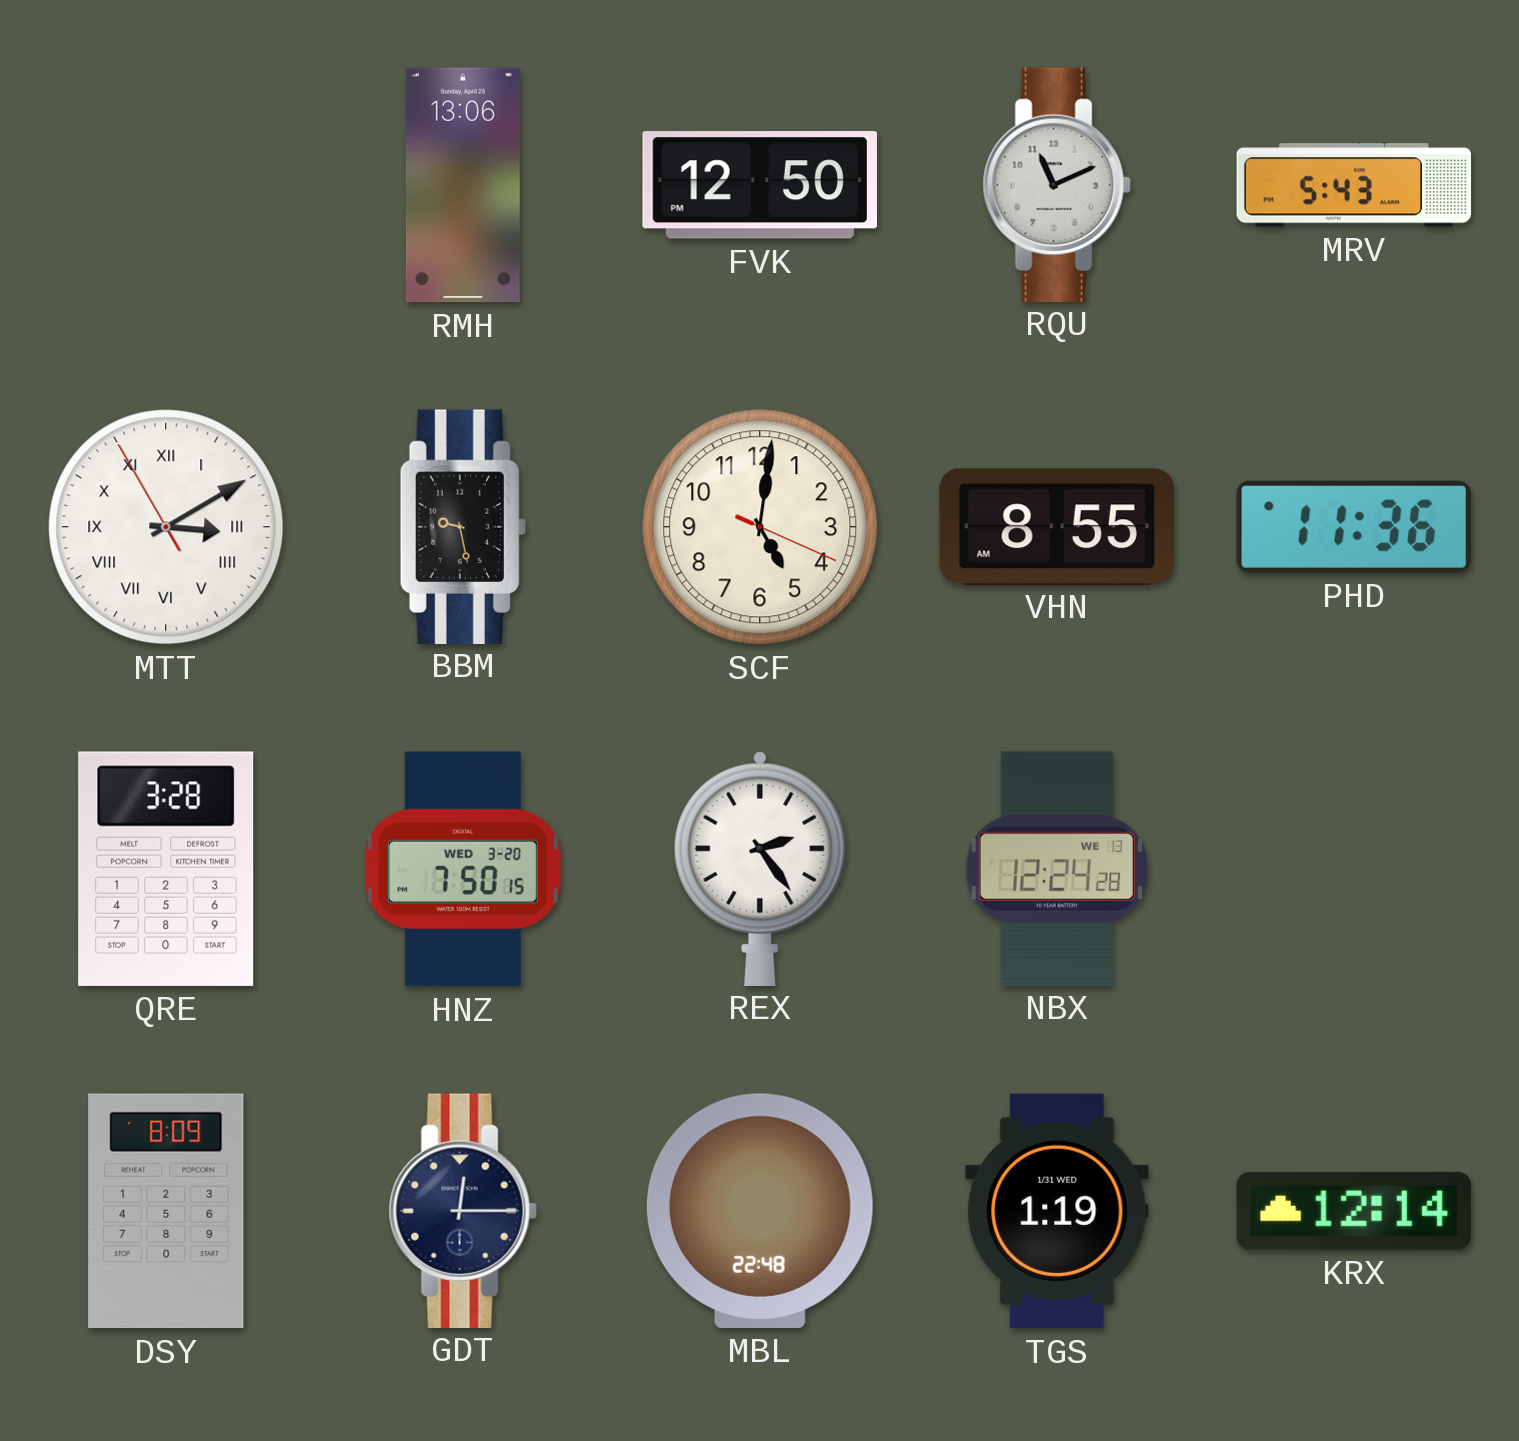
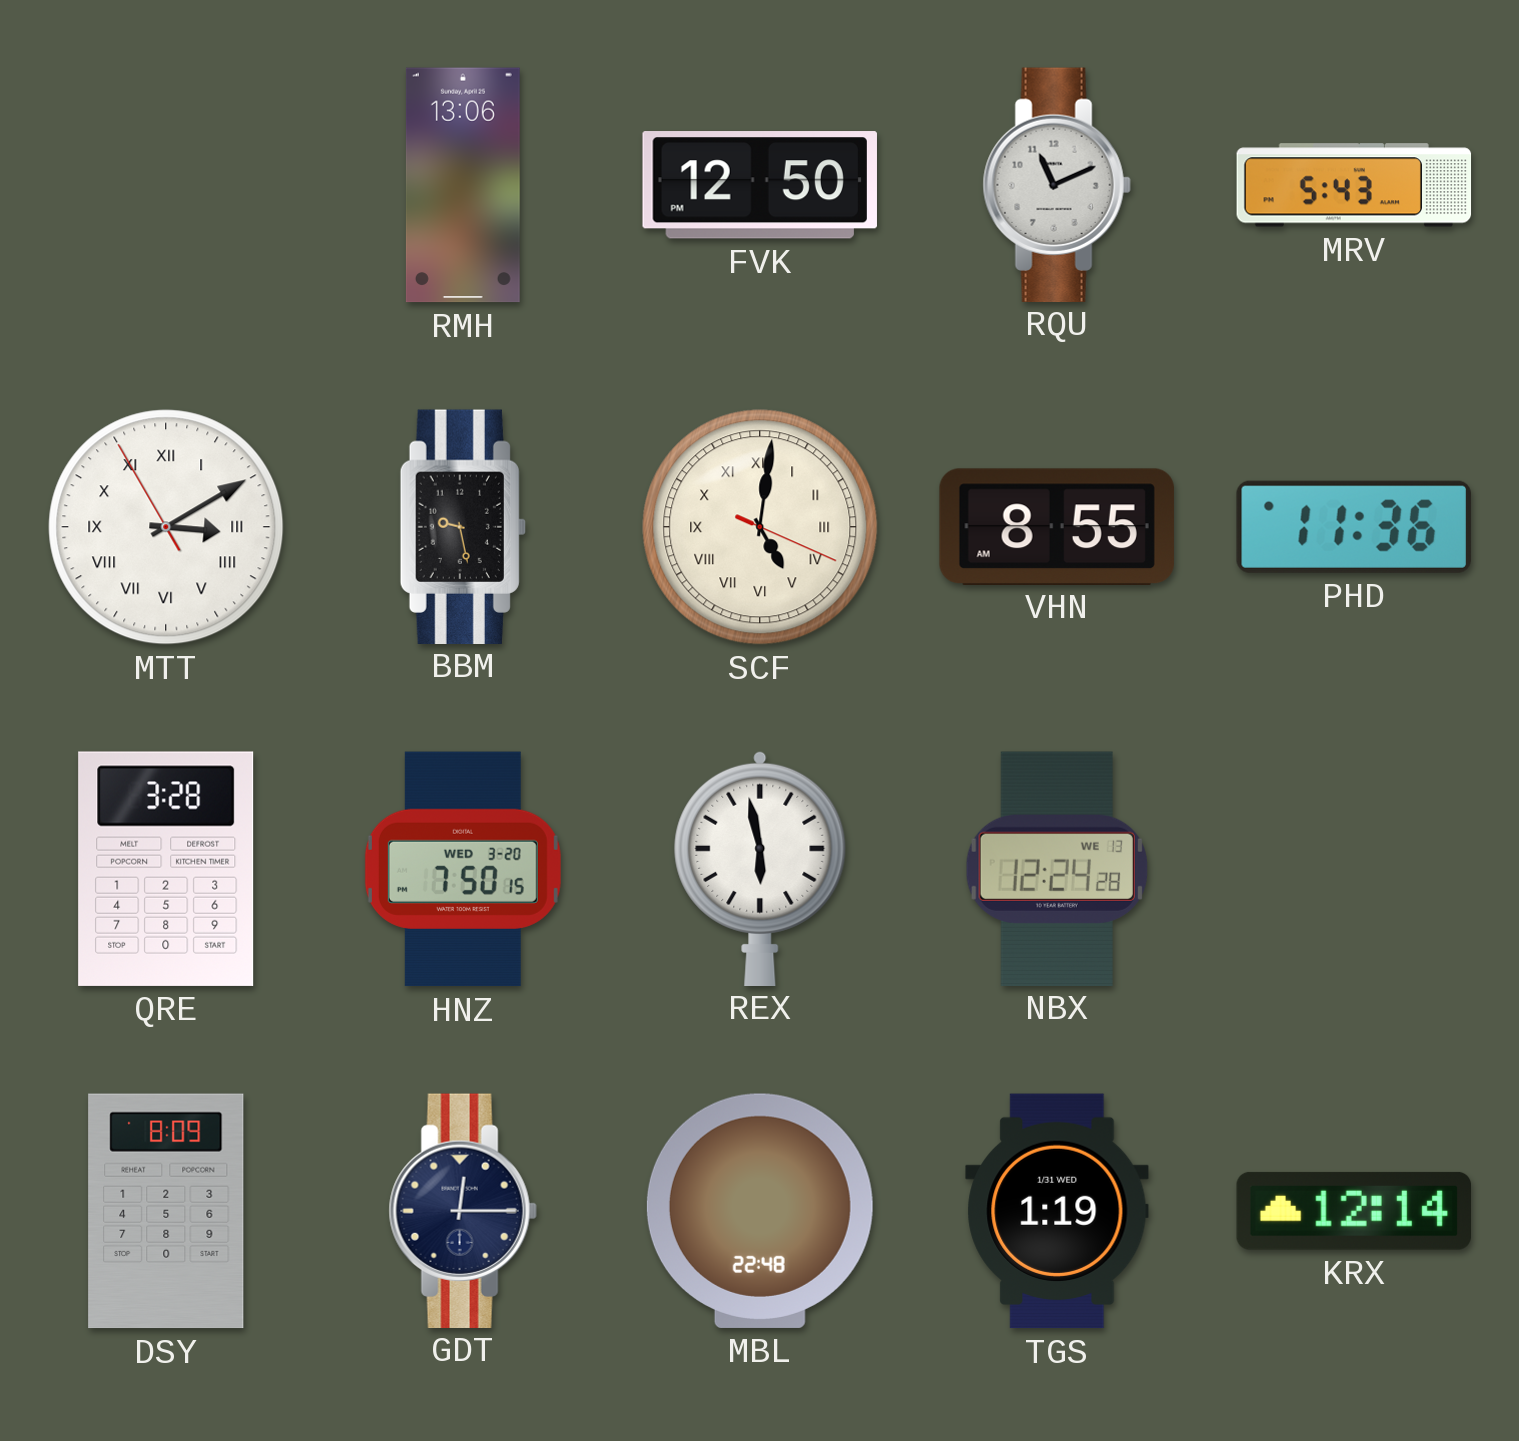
SCF numerals: Arabic -> Roman
REX: 2:24 -> 5:58
